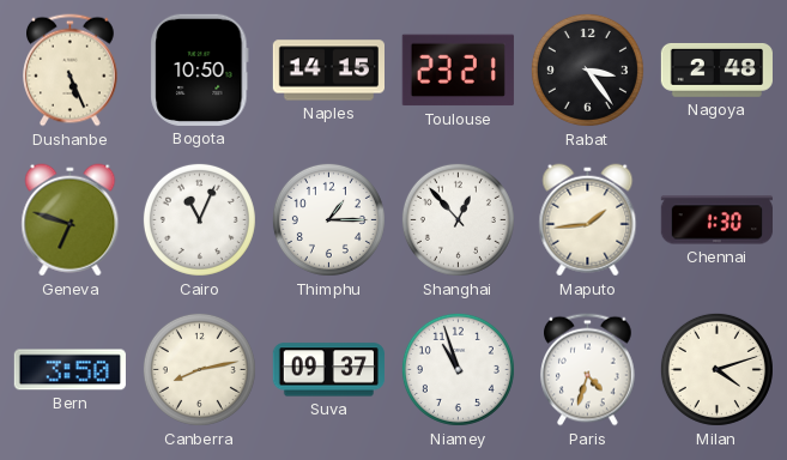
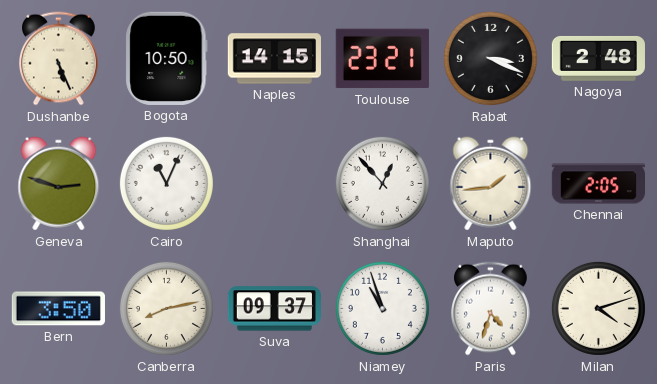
Rabat: 3:24 -> 3:19
Geneva: 6:48 -> 2:48
Thimphu: 1:15 -> none
Chennai: 1:30 -> 2:05
